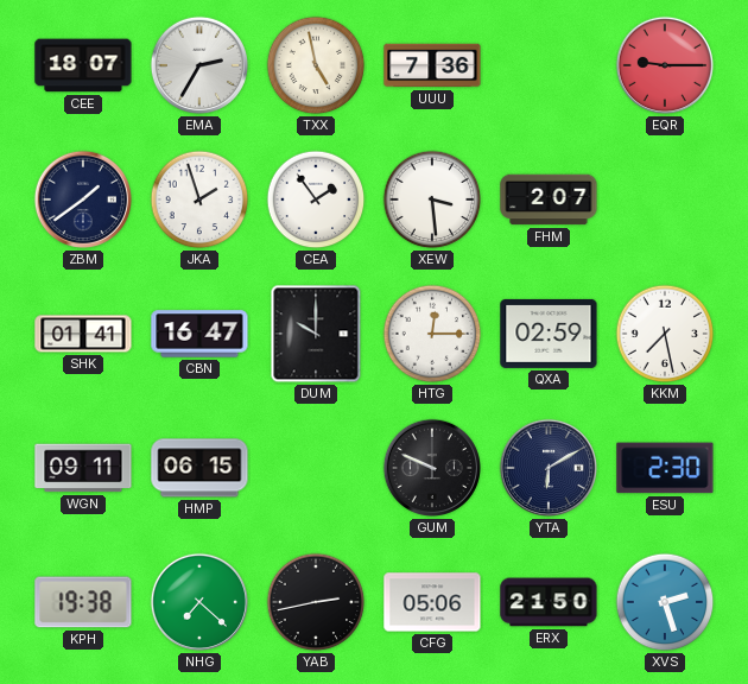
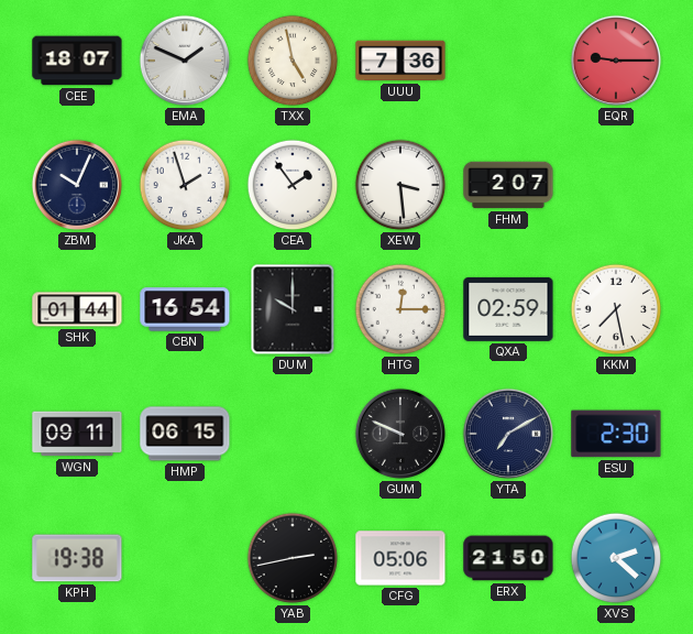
EMA: 2:35 -> 1:49
ZBM: 1:39 -> 10:04
SHK: 01:41 -> 01:44
CBN: 16:47 -> 16:54
YTA: 6:10 -> 7:10
NHG: 7:22 -> none
XVS: 2:27 -> 2:22
